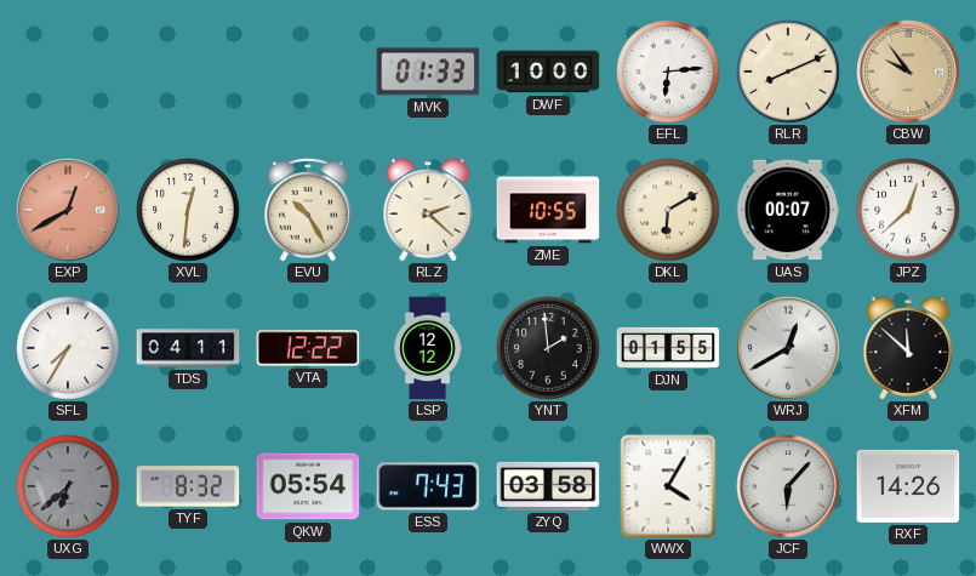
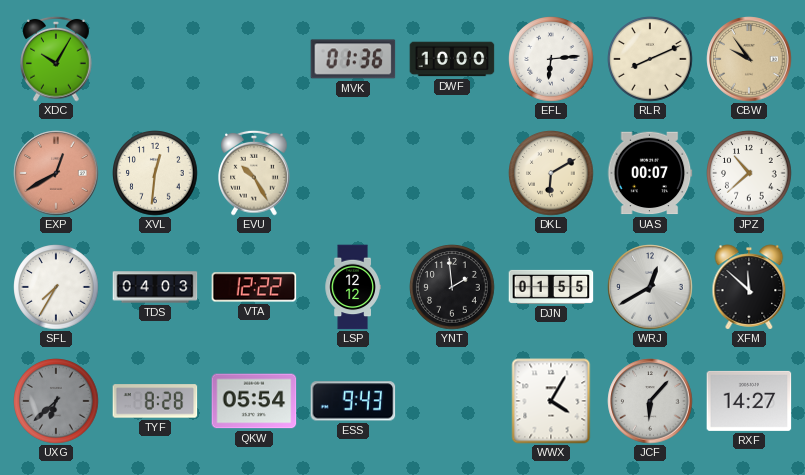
XDC: none -> 10:05
MVK: 01:33 -> 01:36
RLZ: 2:22 -> none
ZME: 10:55 -> none
JPZ: 12:38 -> 10:38
TDS: 04:11 -> 04:03
TYF: 8:32 -> 8:28
ESS: 7:43 -> 9:43
ZYQ: 03:58 -> none
RXF: 14:26 -> 14:27
